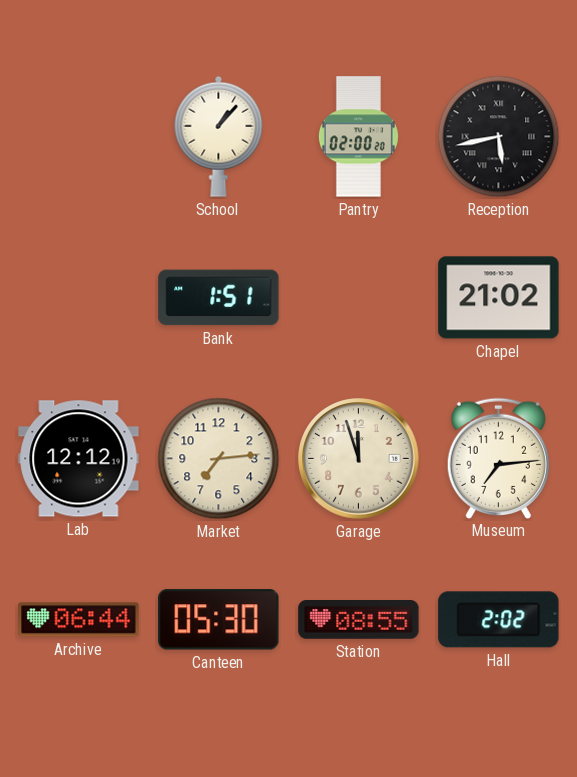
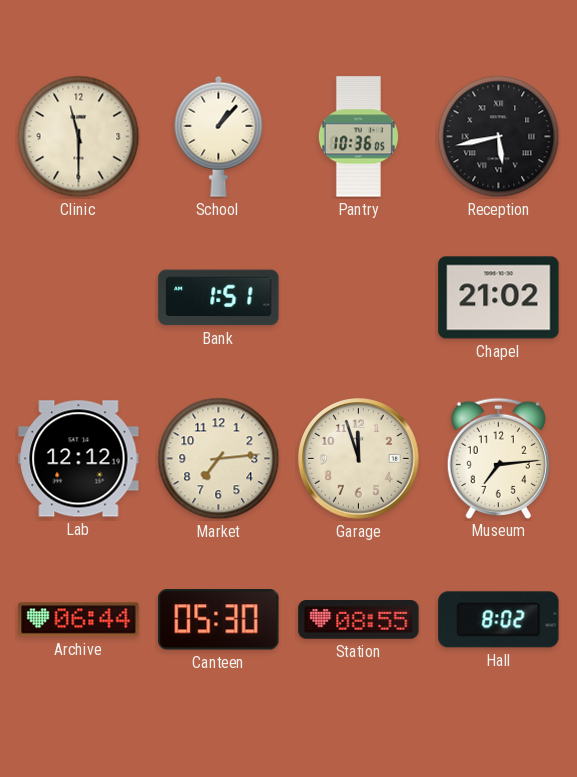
Clinic: none -> 11:30
Pantry: 02:00 -> 10:36
Hall: 2:02 -> 8:02
